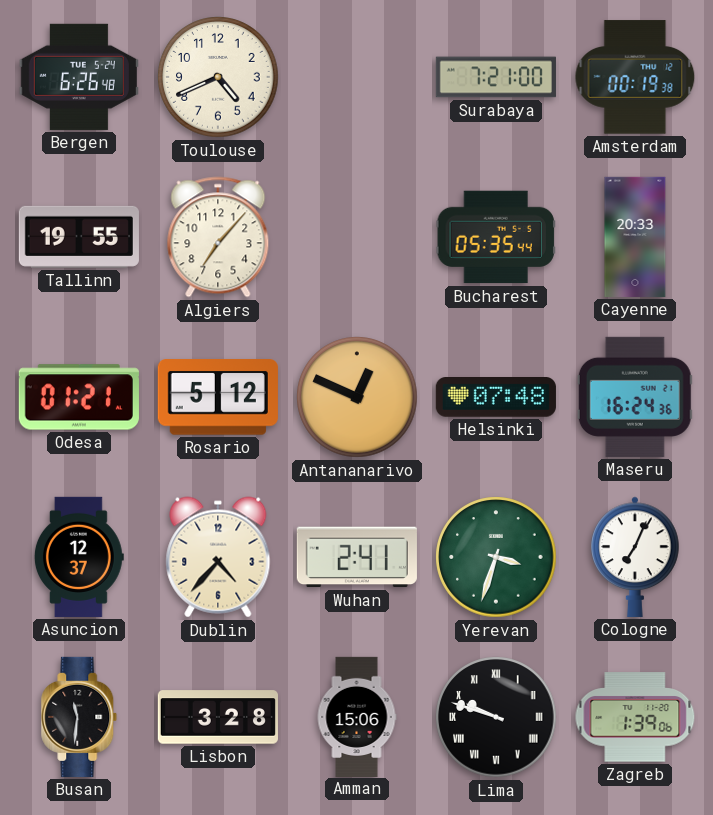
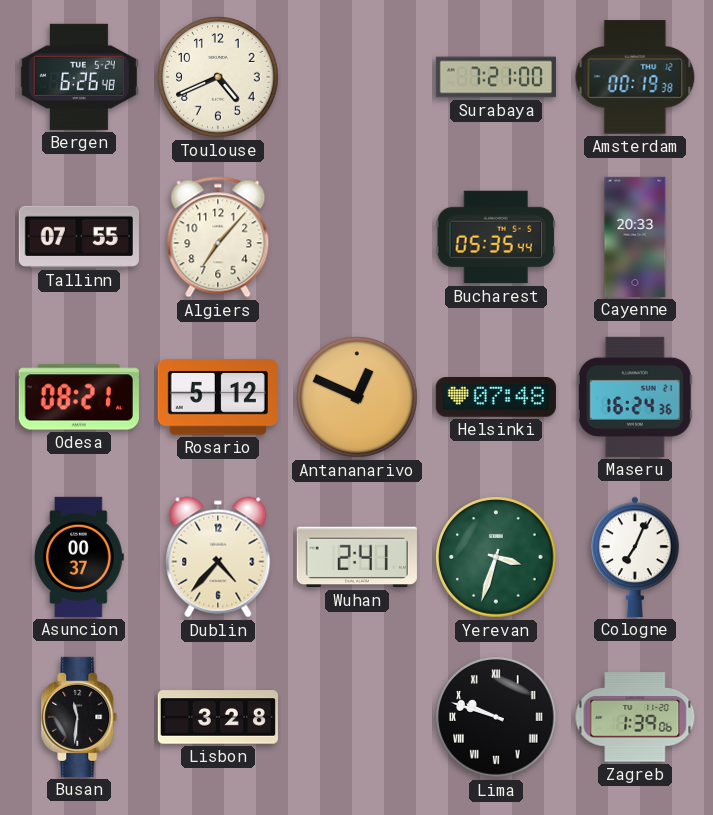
Tallinn: 19:55 -> 07:55
Odesa: 01:21 -> 08:21
Asuncion: 12:37 -> 00:37
Amman: 15:06 -> none
